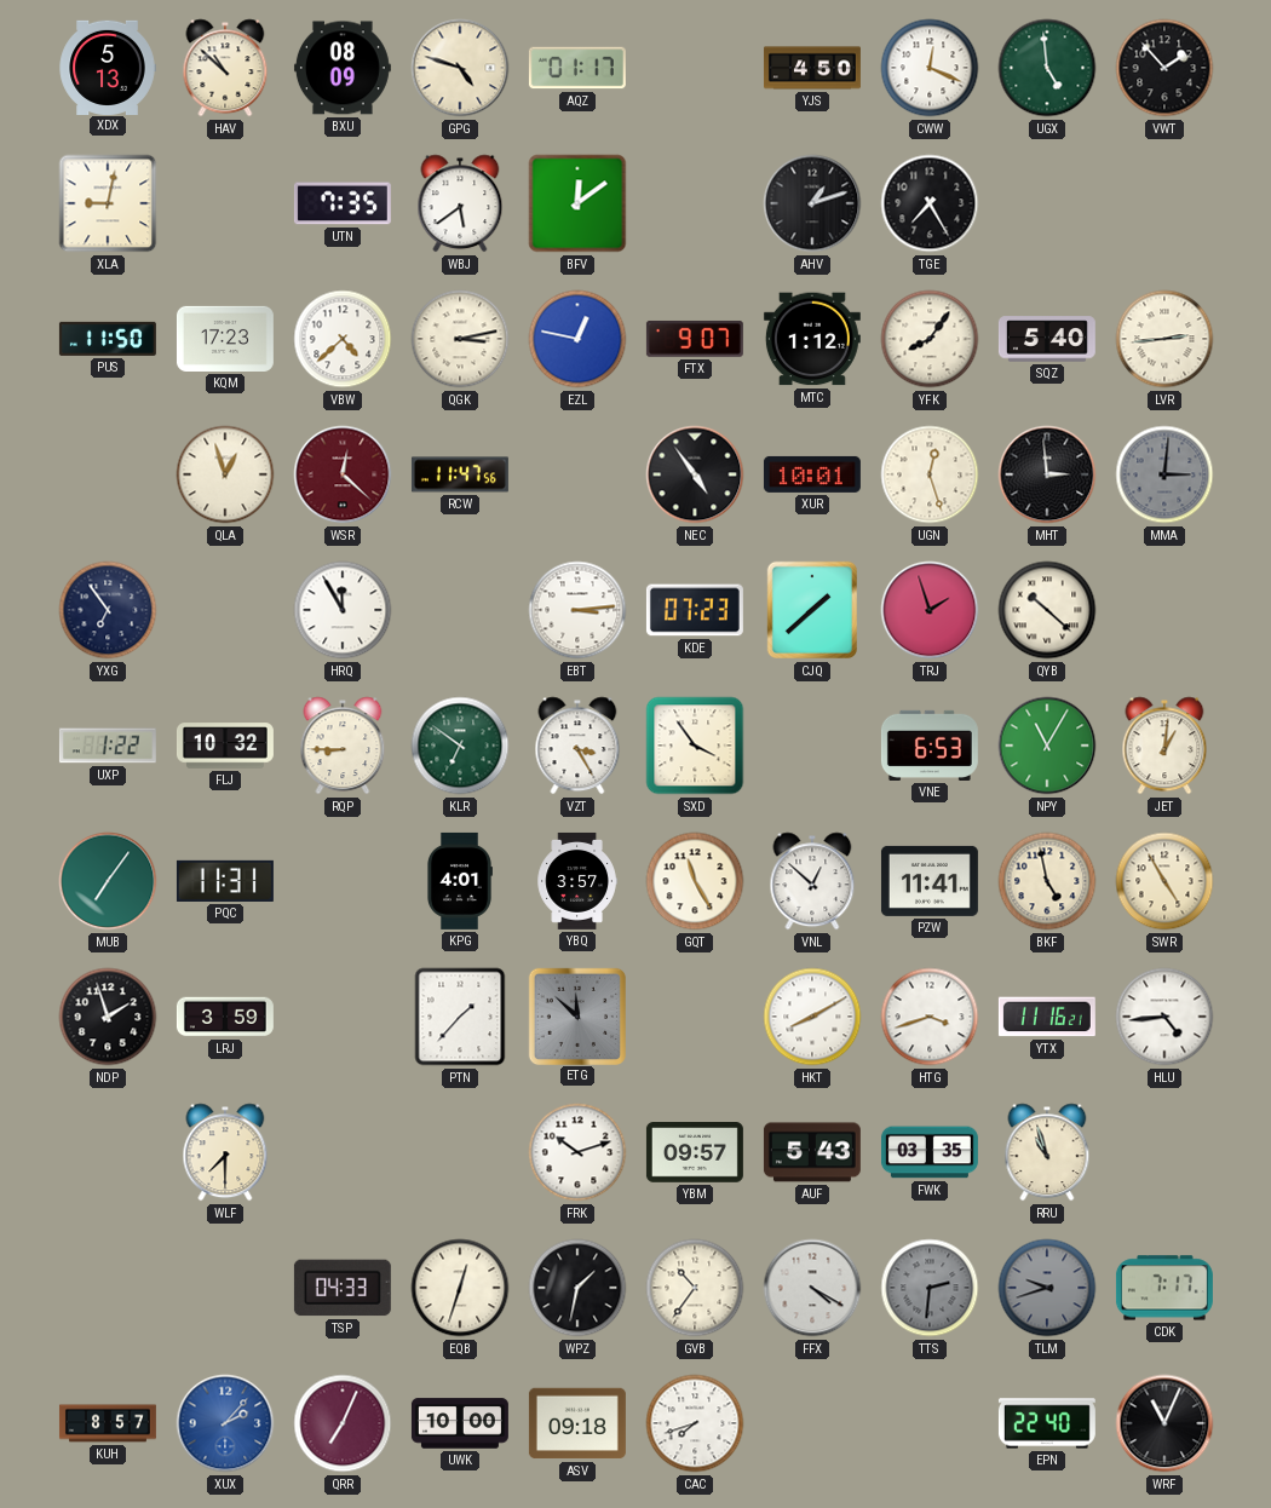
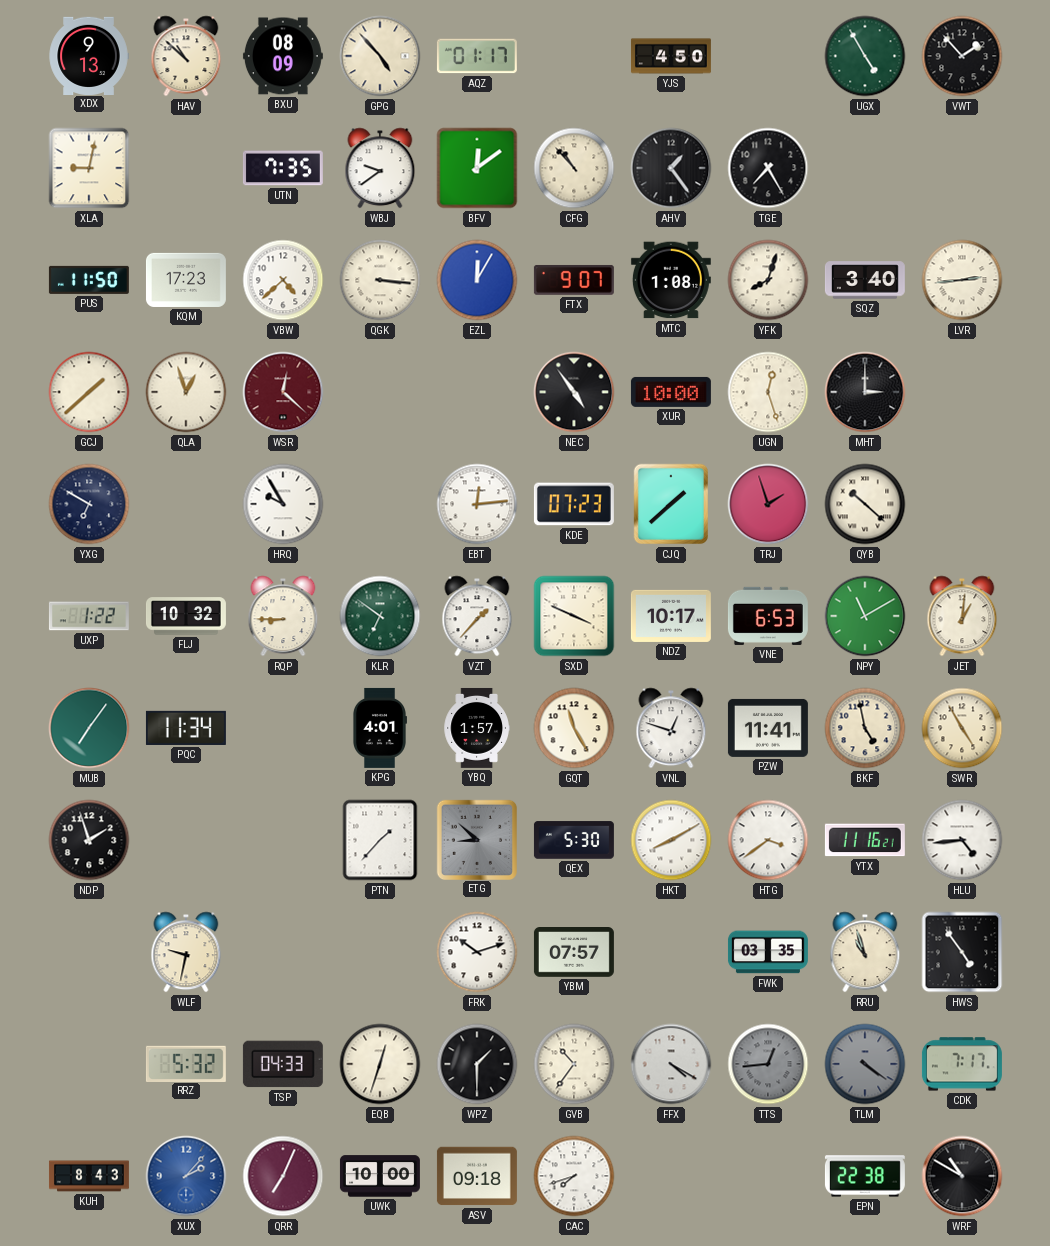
XDX: 5:13 -> 9:13
GPG: 4:48 -> 4:53
CWW: 12:19 -> none
UGX: 4:59 -> 4:55
WBJ: 5:39 -> 9:39
CFG: none -> 10:53
AHV: 1:12 -> 1:24
QGK: 3:13 -> 3:16
EZL: 12:47 -> 12:05
MTC: 1:12 -> 1:08
YFK: 8:06 -> 8:03
SQZ: 5:40 -> 3:40
GCJ: none -> 1:38
RCW: 11:47 -> none
XUR: 10:01 -> 10:00
MHT: 2:59 -> 3:00
MMA: 3:01 -> none
YXG: 6:54 -> 6:50
HRQ: 11:55 -> 9:55
EBT: 3:14 -> 12:14
VZT: 3:25 -> 1:37
SXD: 3:54 -> 3:49
NDZ: none -> 10:17
NPY: 11:05 -> 11:10
PQC: 11:31 -> 11:34
YBQ: 3:57 -> 1:57
VNL: 12:52 -> 12:48
LRJ: 3:59 -> none
ETG: 11:52 -> 8:52
QEX: none -> 5:30
HTG: 3:42 -> 3:39
WLF: 7:30 -> 9:32
YBM: 09:57 -> 07:57
AUF: 5:43 -> none
HWS: none -> 4:54
RRZ: none -> 5:32
WPZ: 1:32 -> 1:30
TTS: 2:31 -> 12:44
TLM: 9:42 -> 4:21
KUH: 8:57 -> 8:43
EPN: 22:40 -> 22:38
WRF: 11:04 -> 10:50
